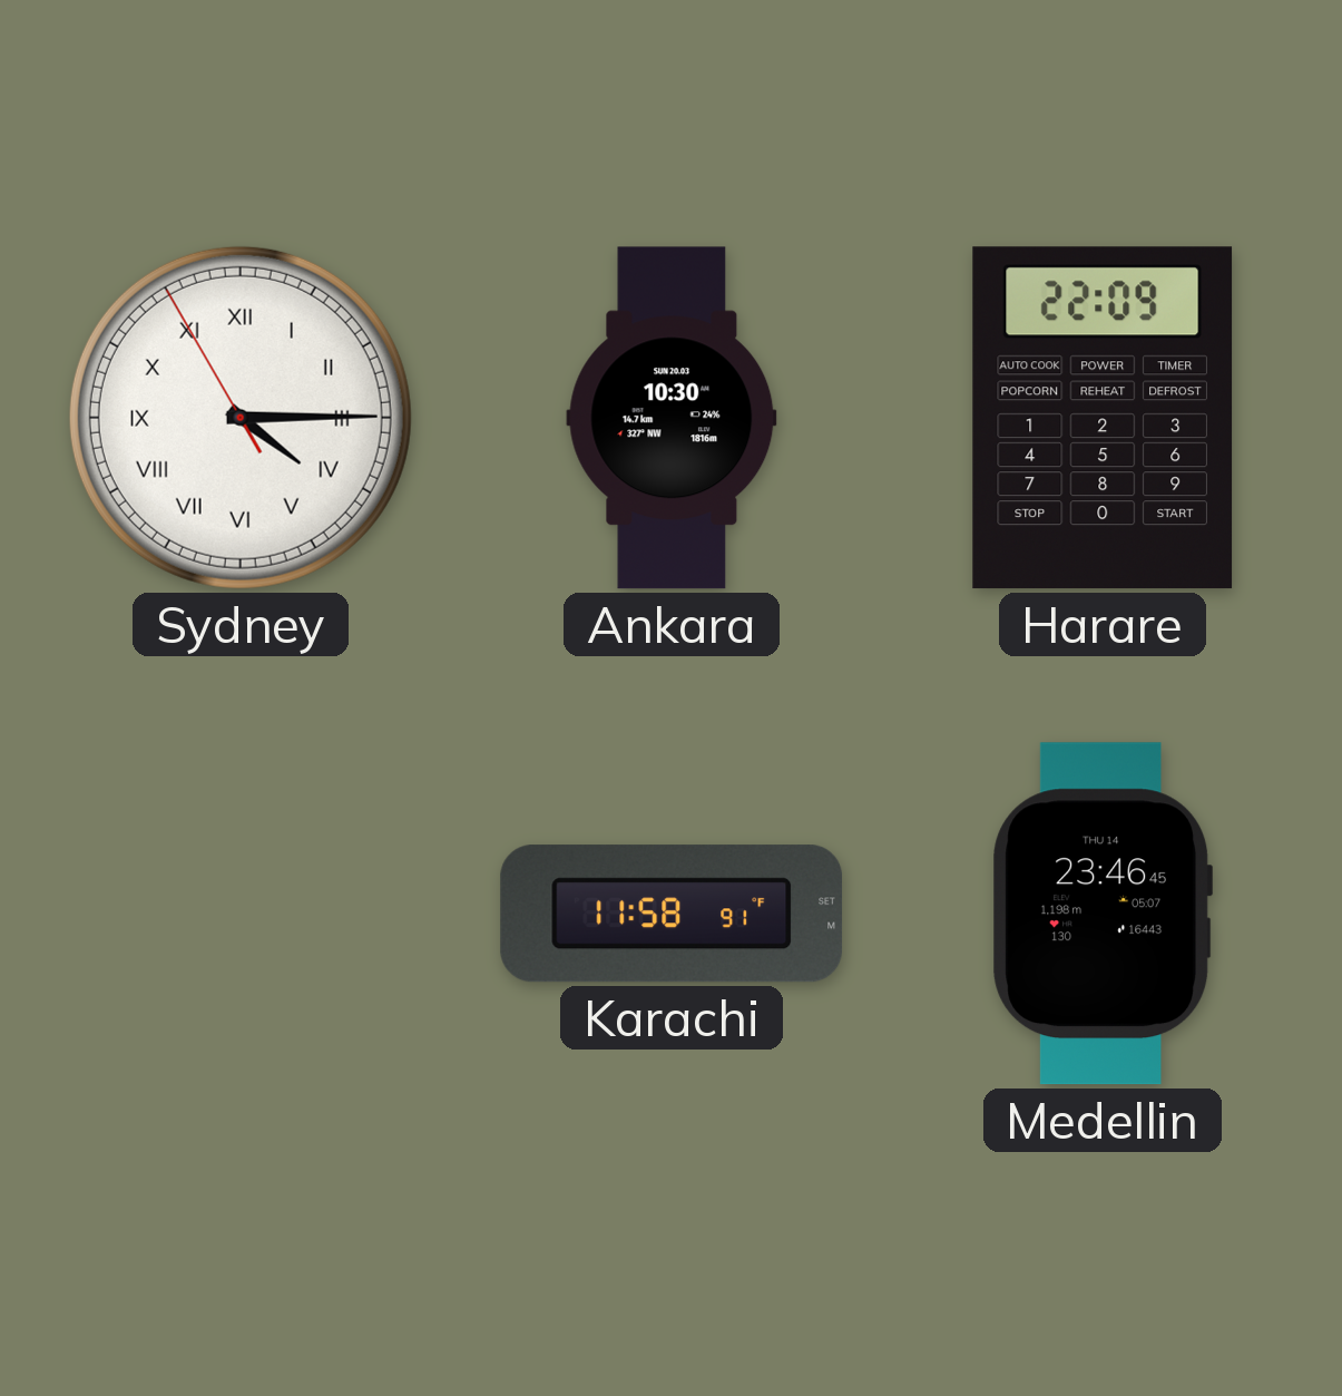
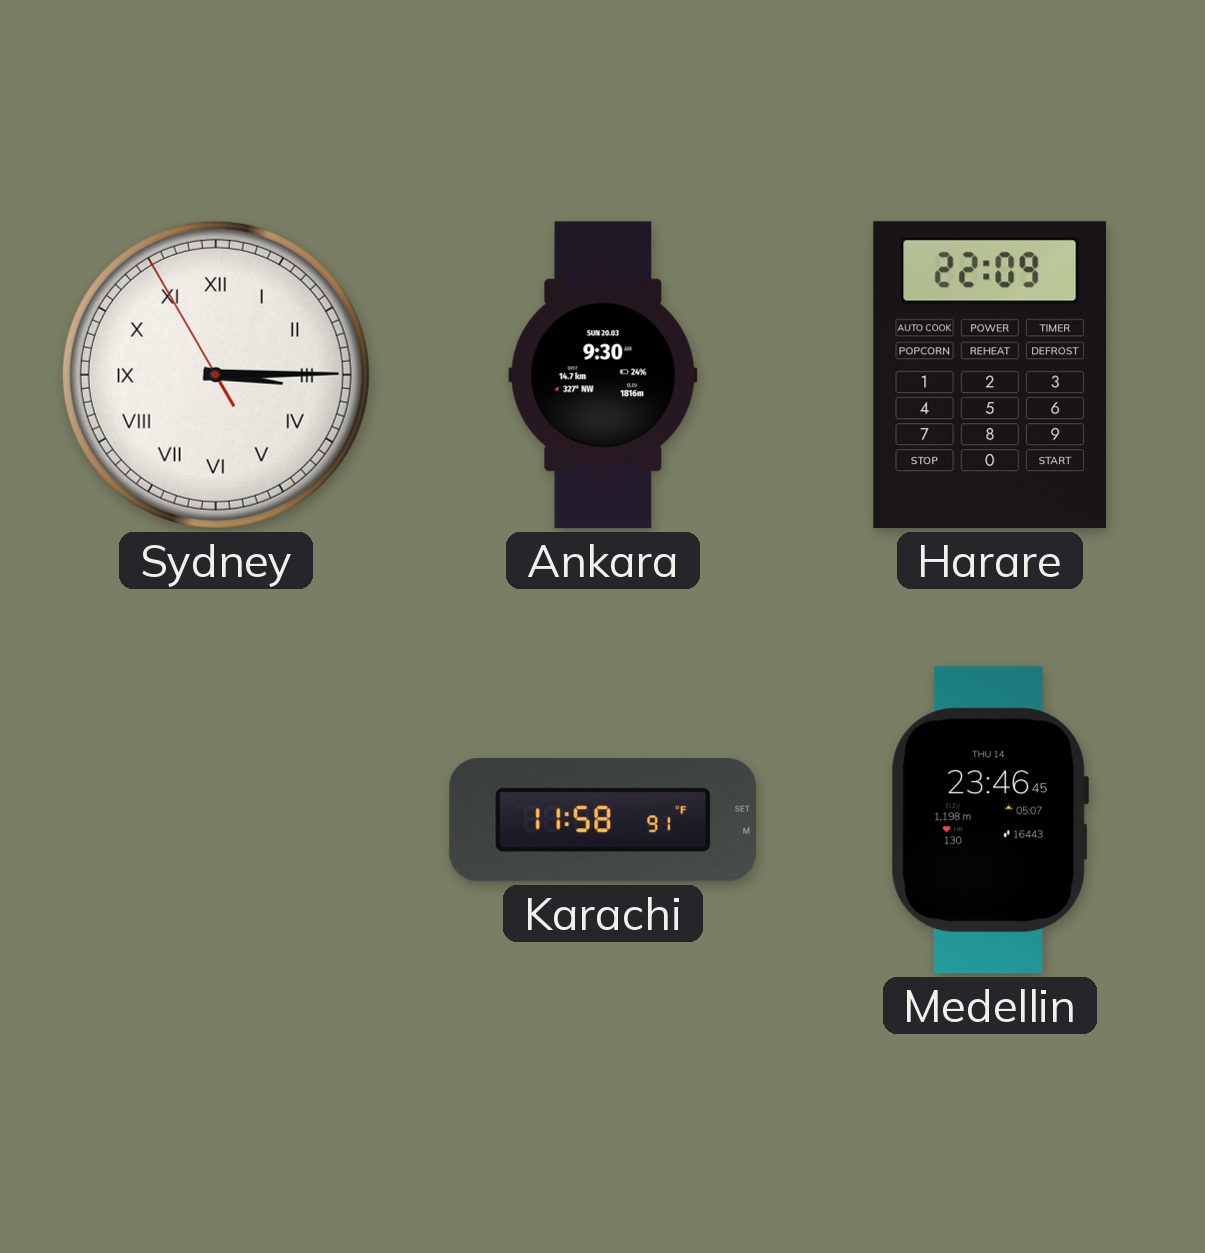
Sydney: 4:14 -> 3:14
Ankara: 10:30 -> 9:30
